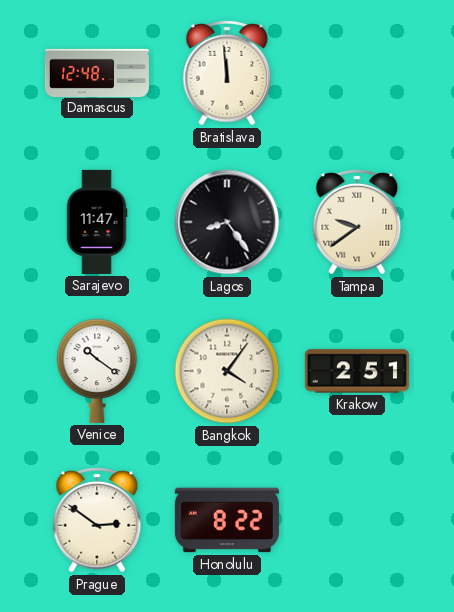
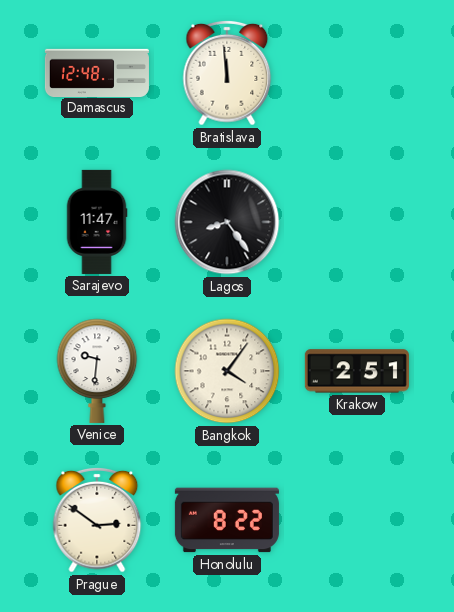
Tampa: 9:39 -> none
Venice: 10:21 -> 9:31
